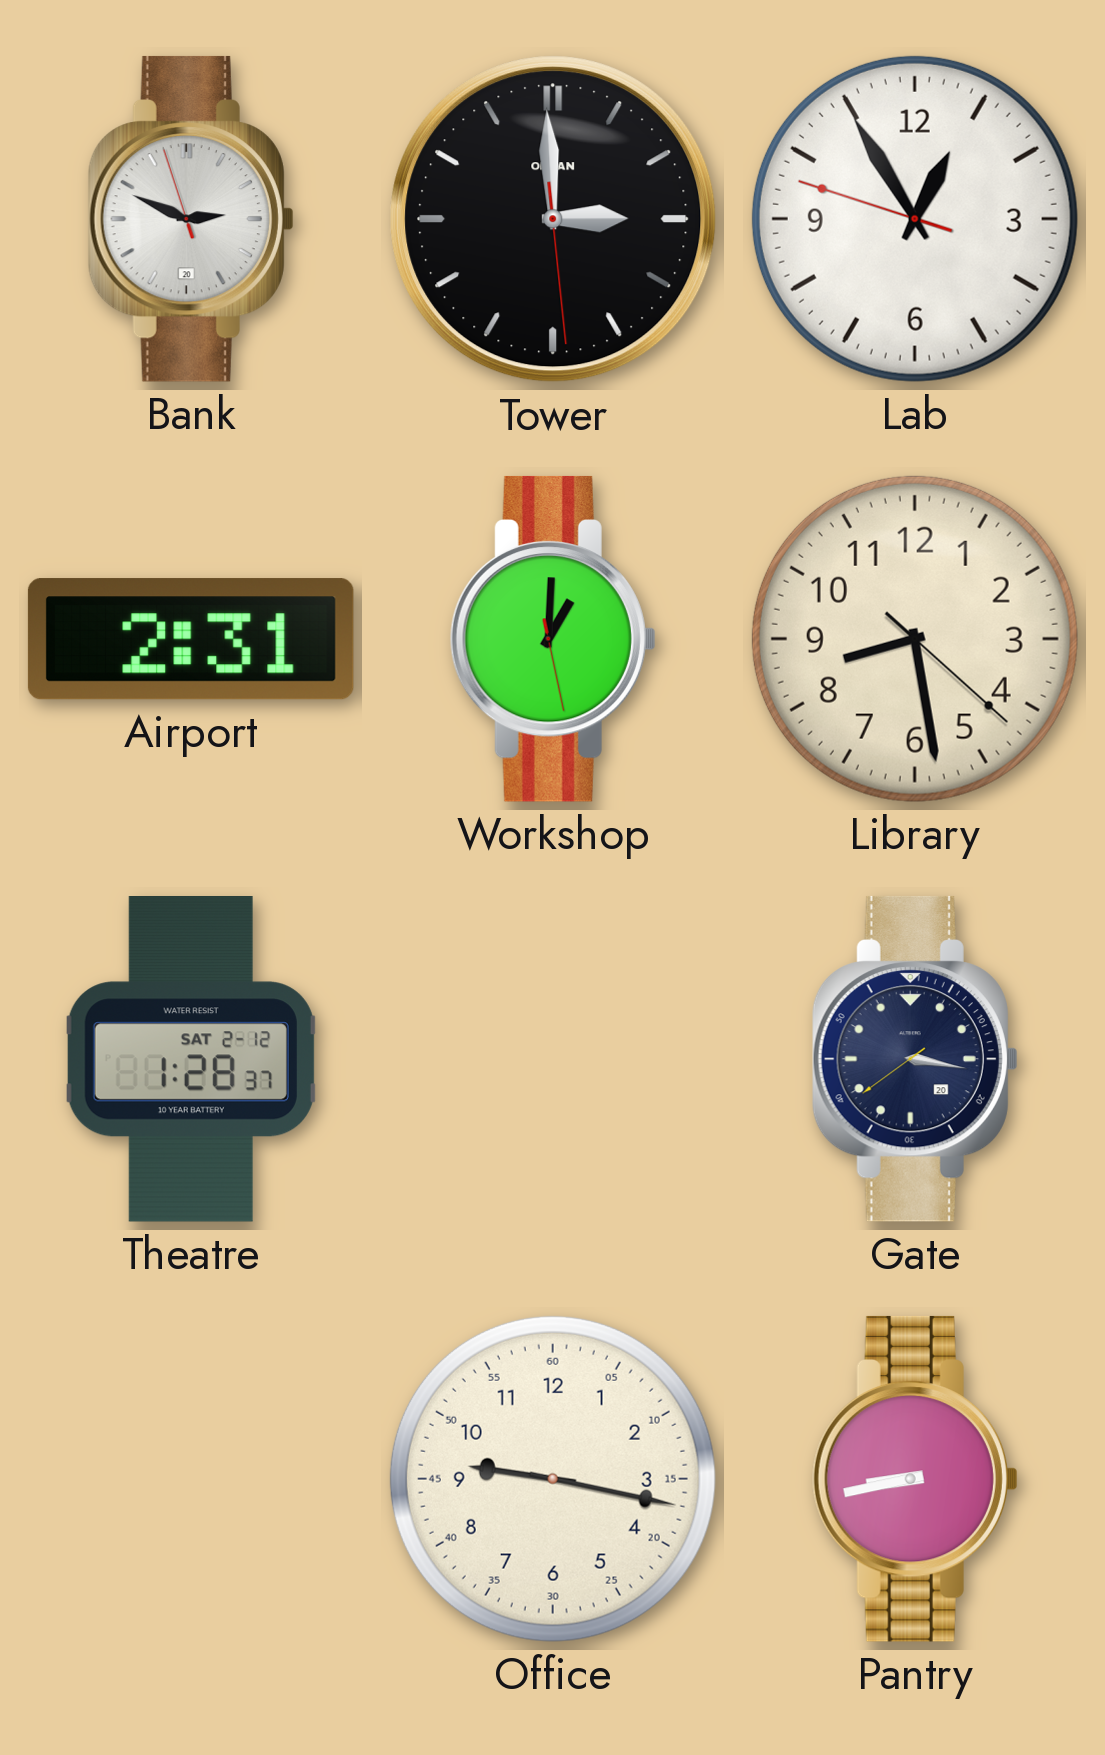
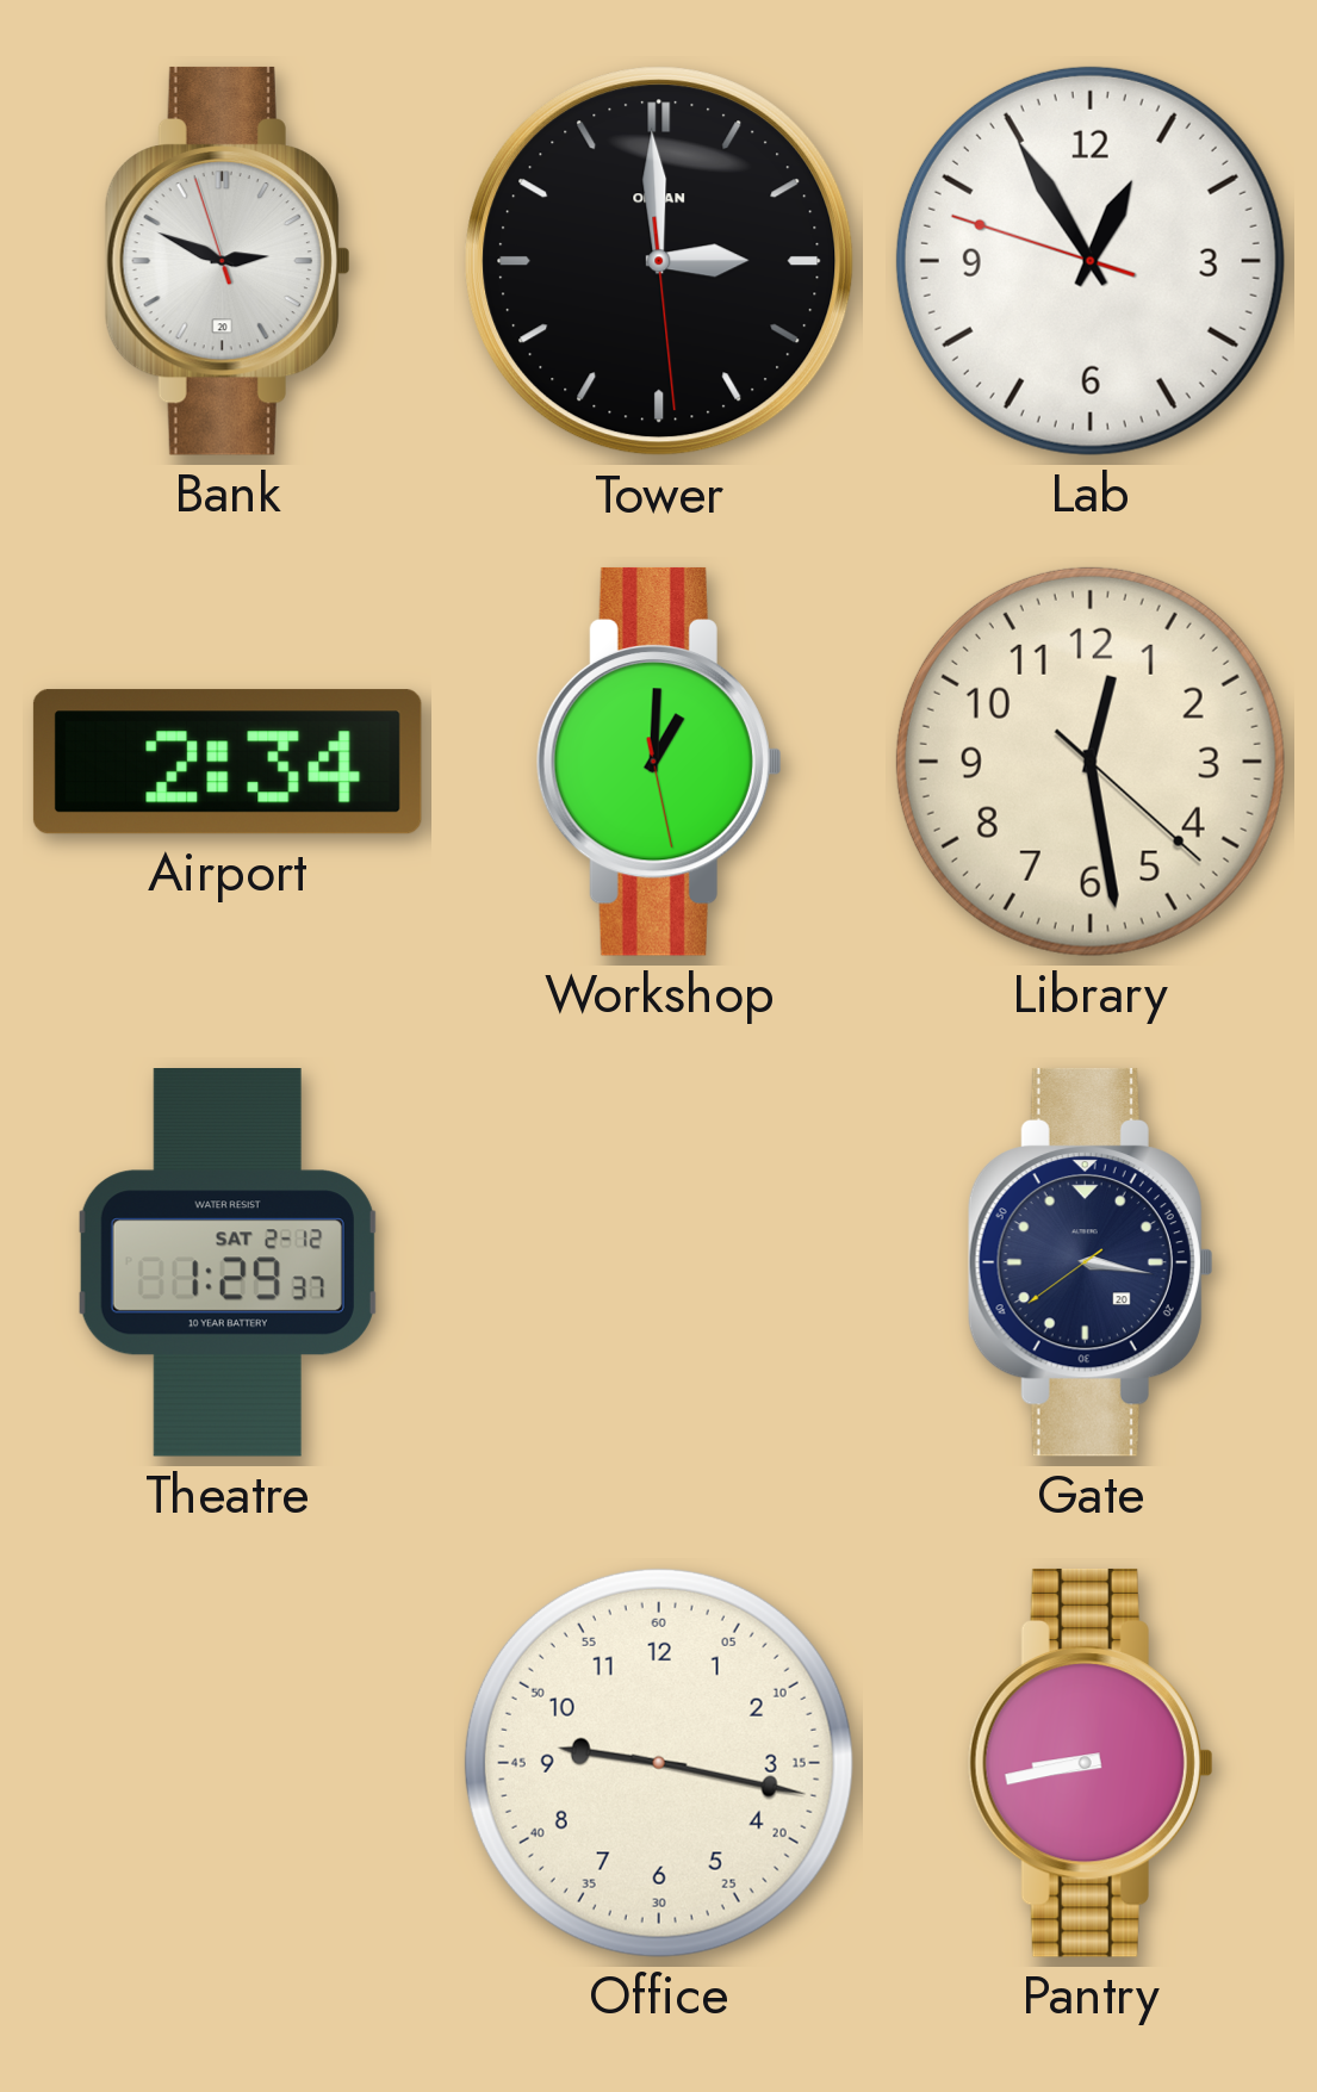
Airport: 2:31 -> 2:34
Library: 8:28 -> 12:28
Theatre: 1:28 -> 1:29
